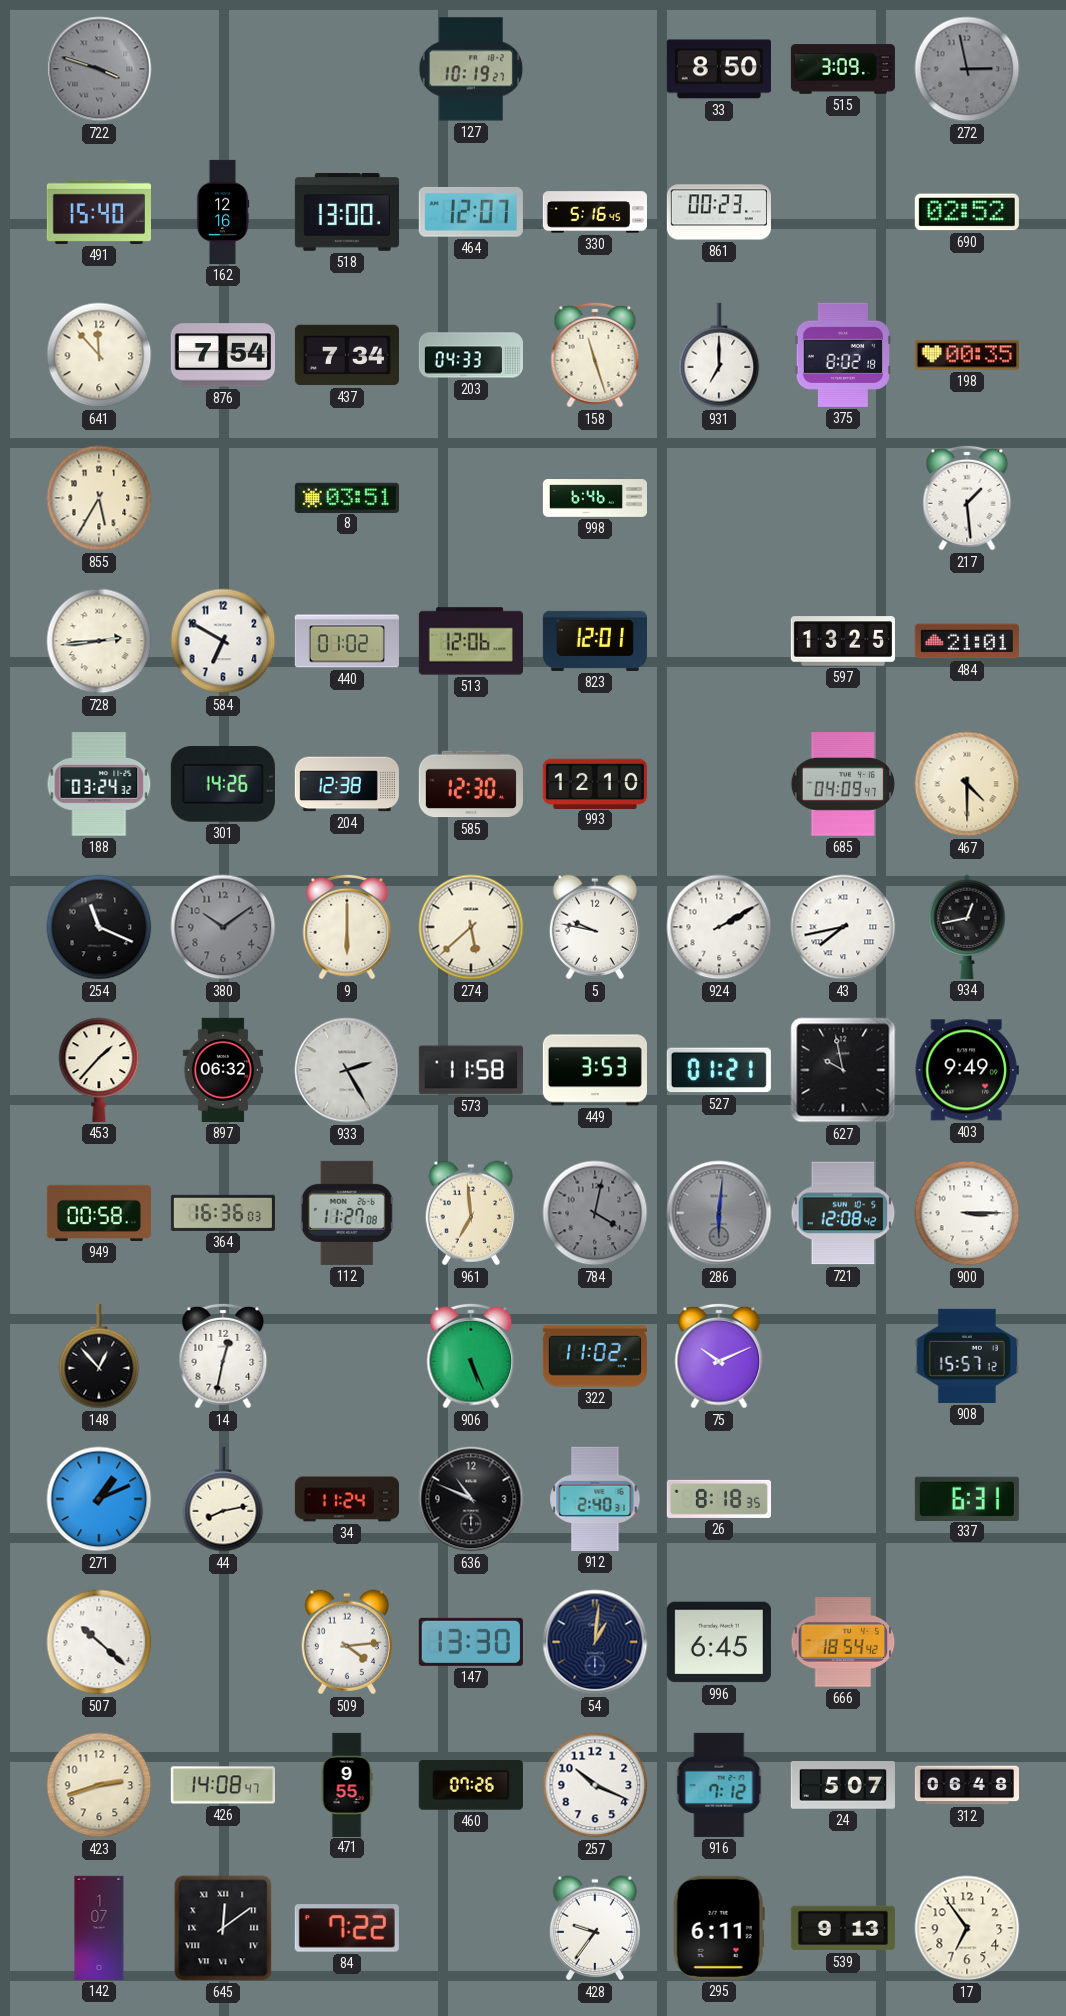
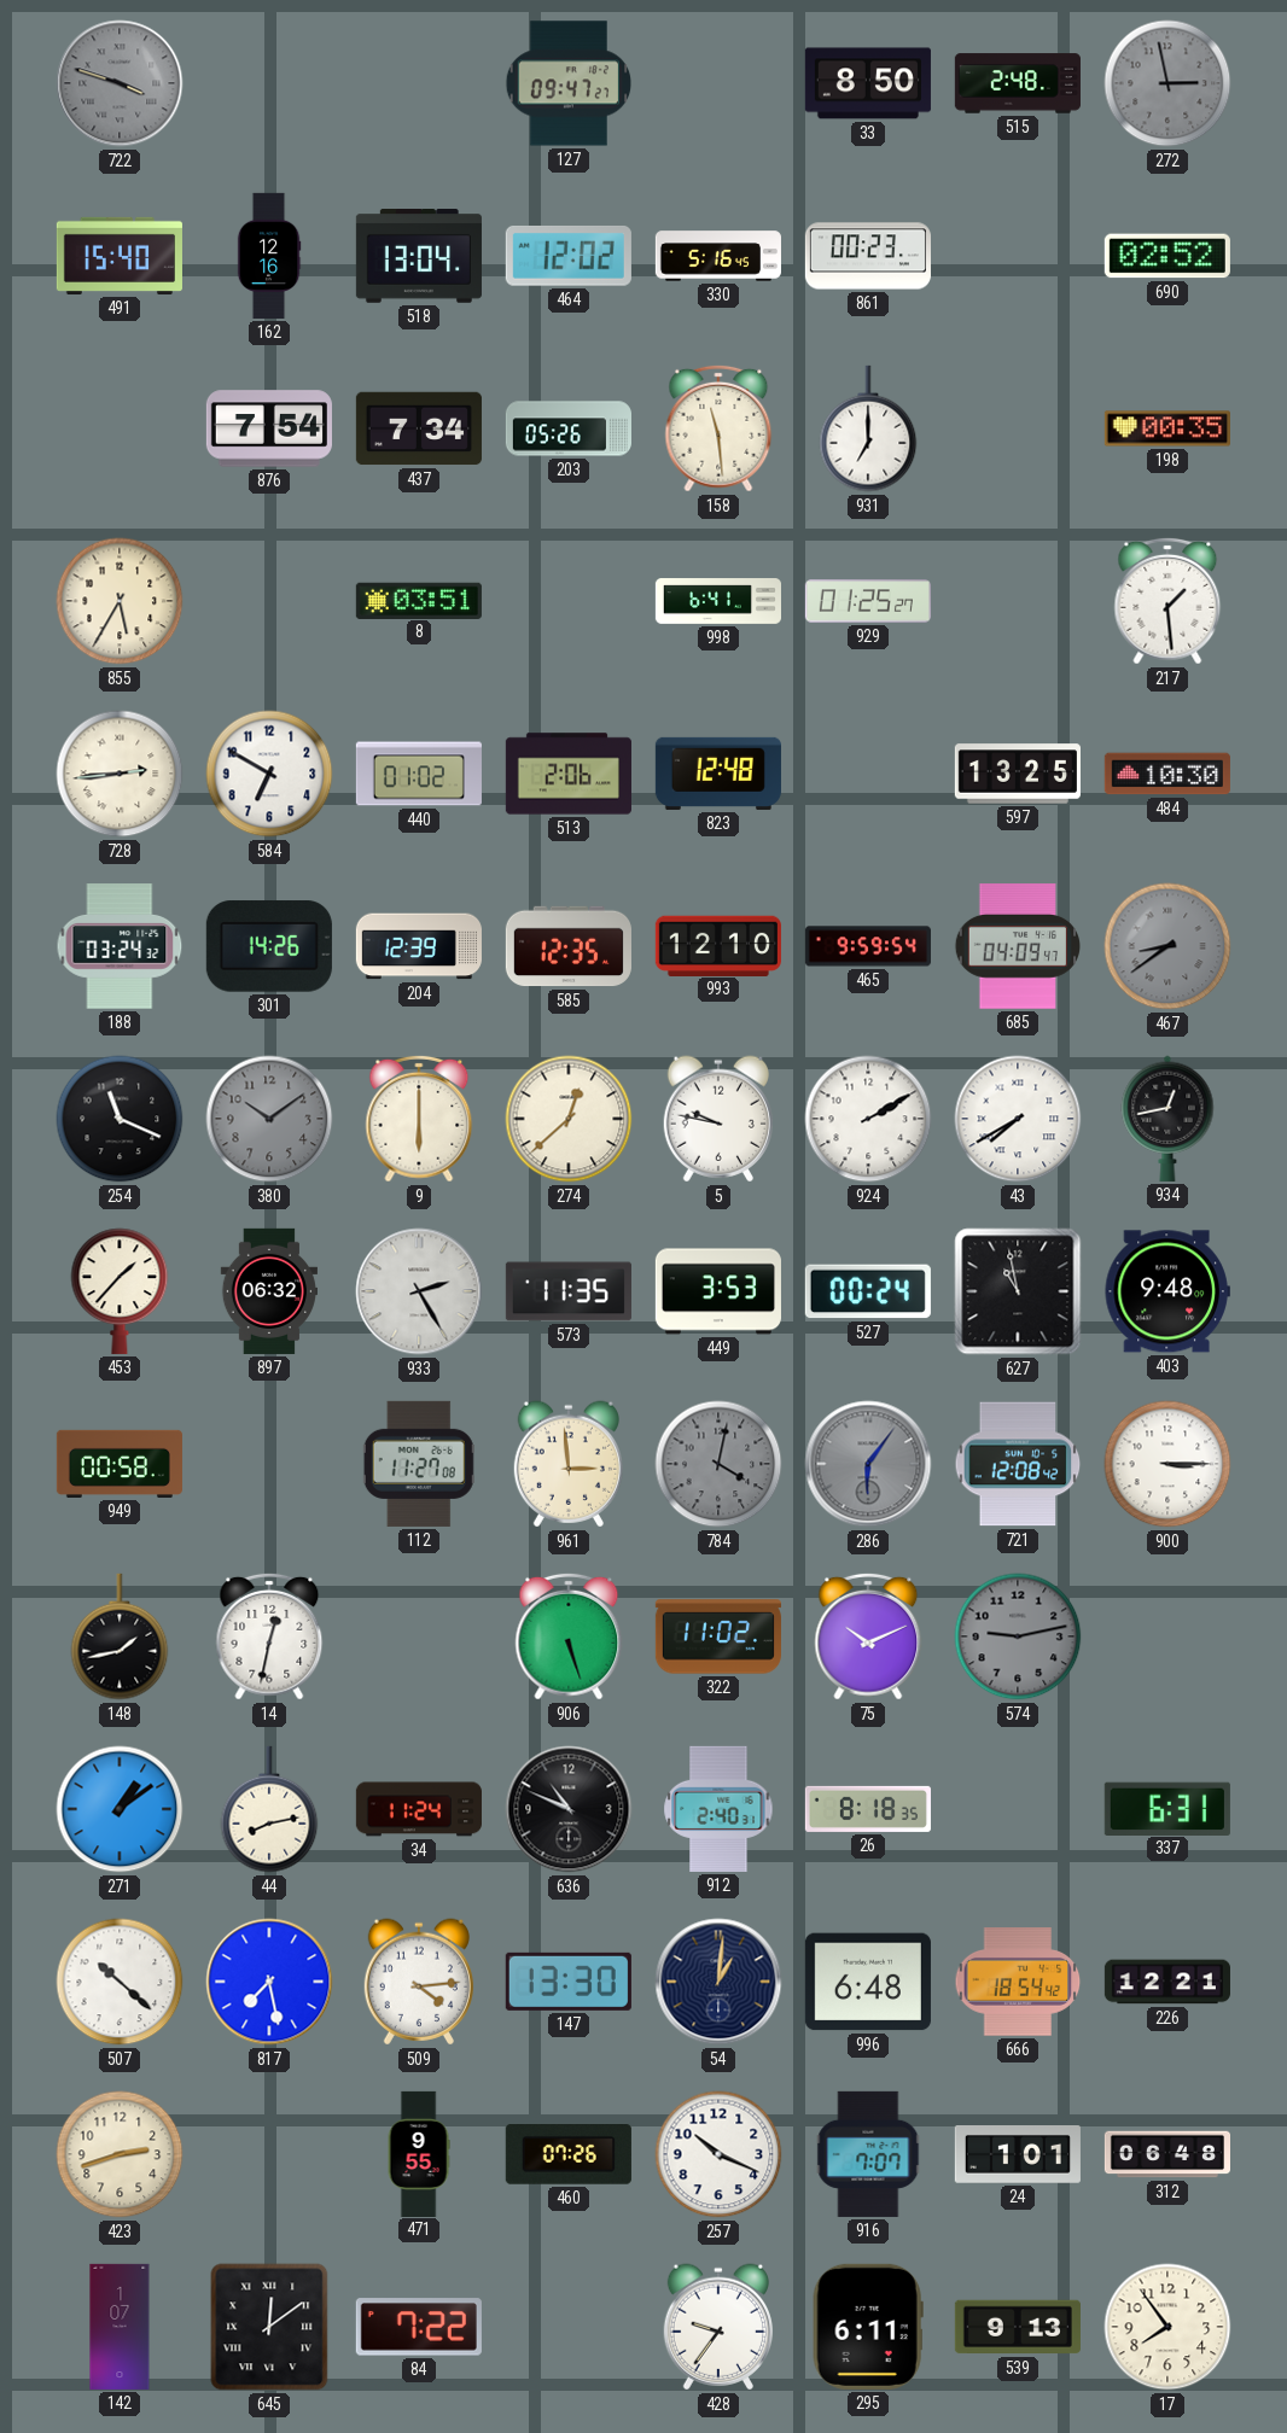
127: 10:19 -> 09:47
515: 3:09 -> 2:48
518: 13:00 -> 13:04
464: 12:07 -> 12:02
641: 11:53 -> none
203: 04:33 -> 05:26
158: 11:27 -> 11:29
375: 8:02 -> none
998: 6:46 -> 6:41
929: none -> 01:25
513: 12:06 -> 2:06
823: 12:01 -> 12:48
484: 21:01 -> 10:30
204: 12:38 -> 12:39
585: 12:30 -> 12:35
465: none -> 9:59
467: 4:30 -> 8:39
467 dial: cream -> grey
274: 5:38 -> 12:38
43: 7:43 -> 7:40
573: 11:58 -> 11:35
527: 01:21 -> 00:24
627: 9:58 -> 10:58
403: 9:49 -> 9:48
364: 16:36 -> none
961: 6:59 -> 2:59
286: 6:01 -> 6:06
148: 12:53 -> 1:43
906: 5:26 -> 5:27
574: none -> 9:13
908: 15:57 -> none
271: 1:11 -> 1:09
817: none -> 7:28
996: 6:45 -> 6:48
226: none -> 12:21
426: 14:08 -> none
916: 7:12 -> 7:07
24: 5:07 -> 1:01
17: 6:54 -> 7:54
